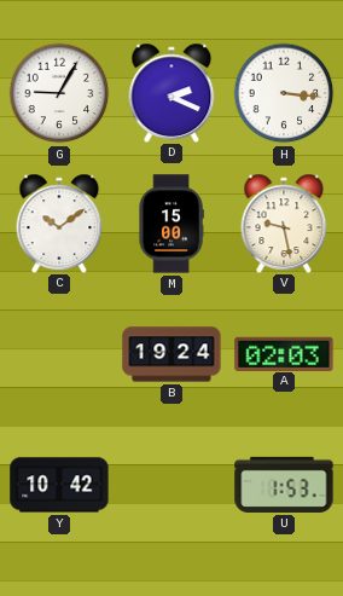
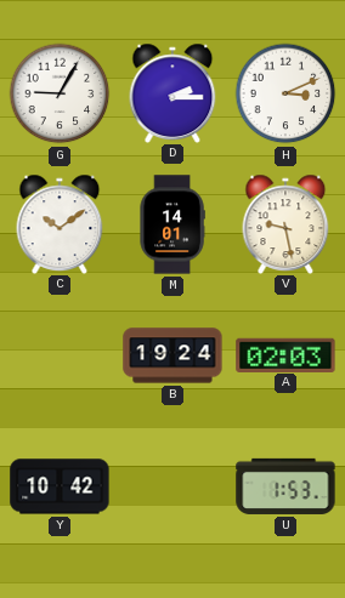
D: 2:19 -> 2:15
H: 3:16 -> 3:11
M: 15:00 -> 14:01
